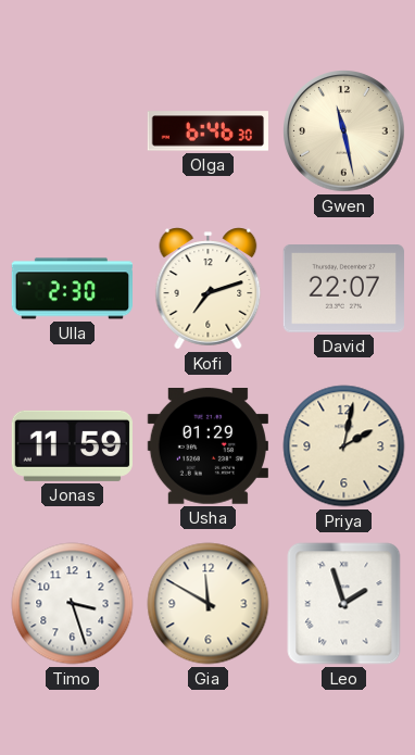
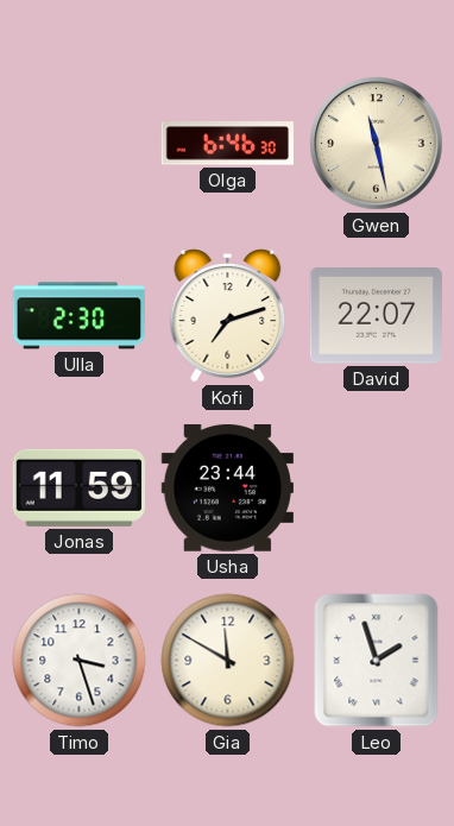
Usha: 01:29 -> 23:44
Priya: 2:02 -> none
